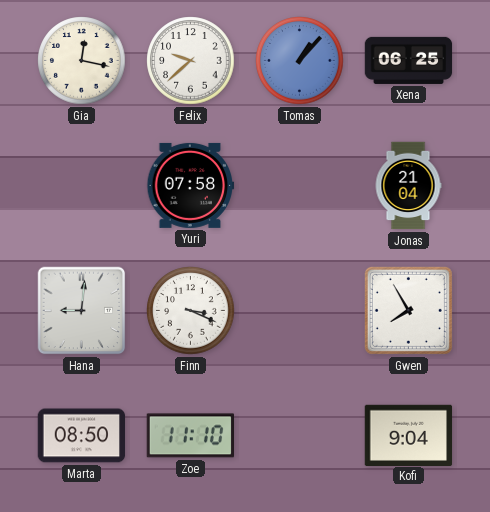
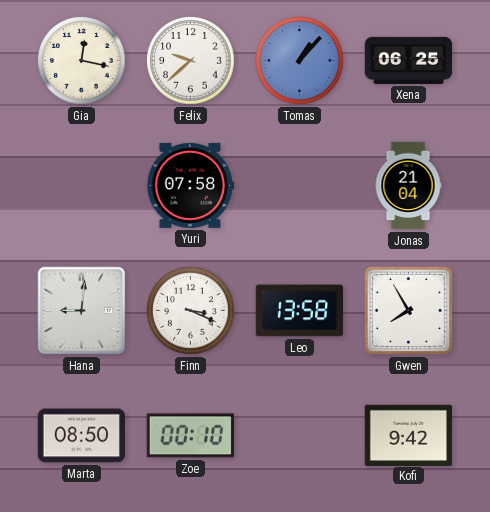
Leo: none -> 13:58
Zoe: 11:10 -> 00:10
Kofi: 9:04 -> 9:42
